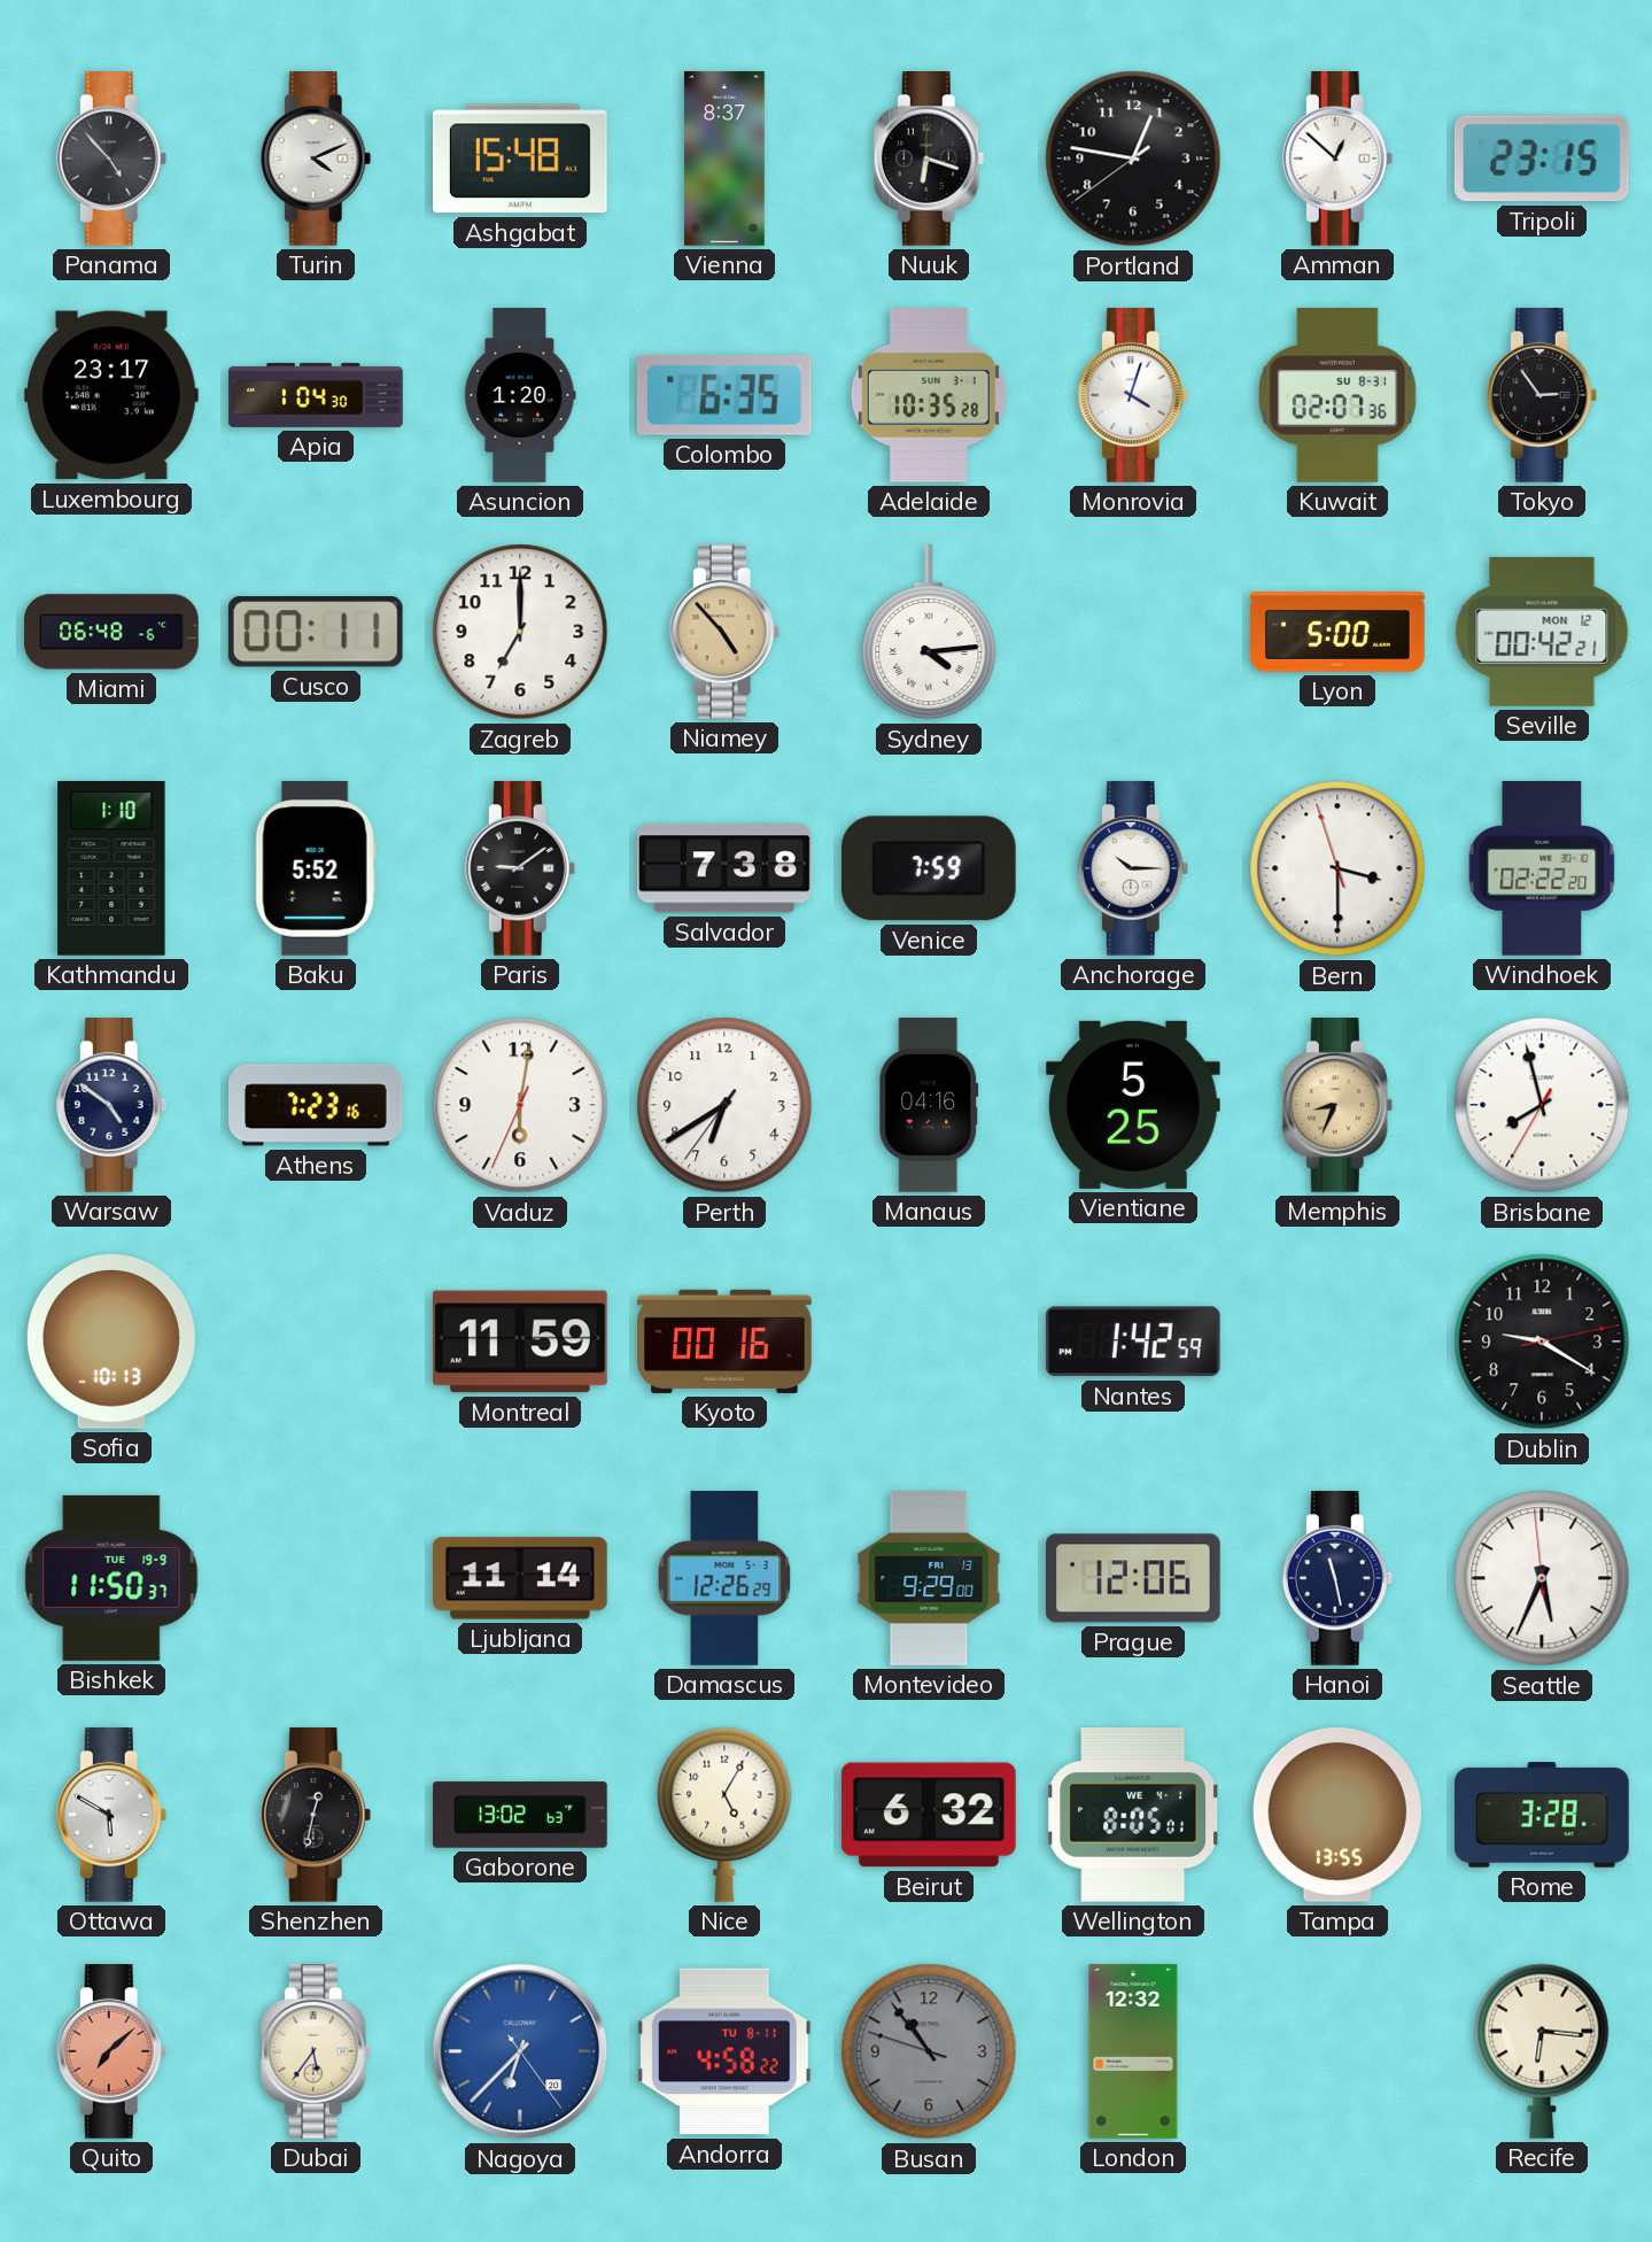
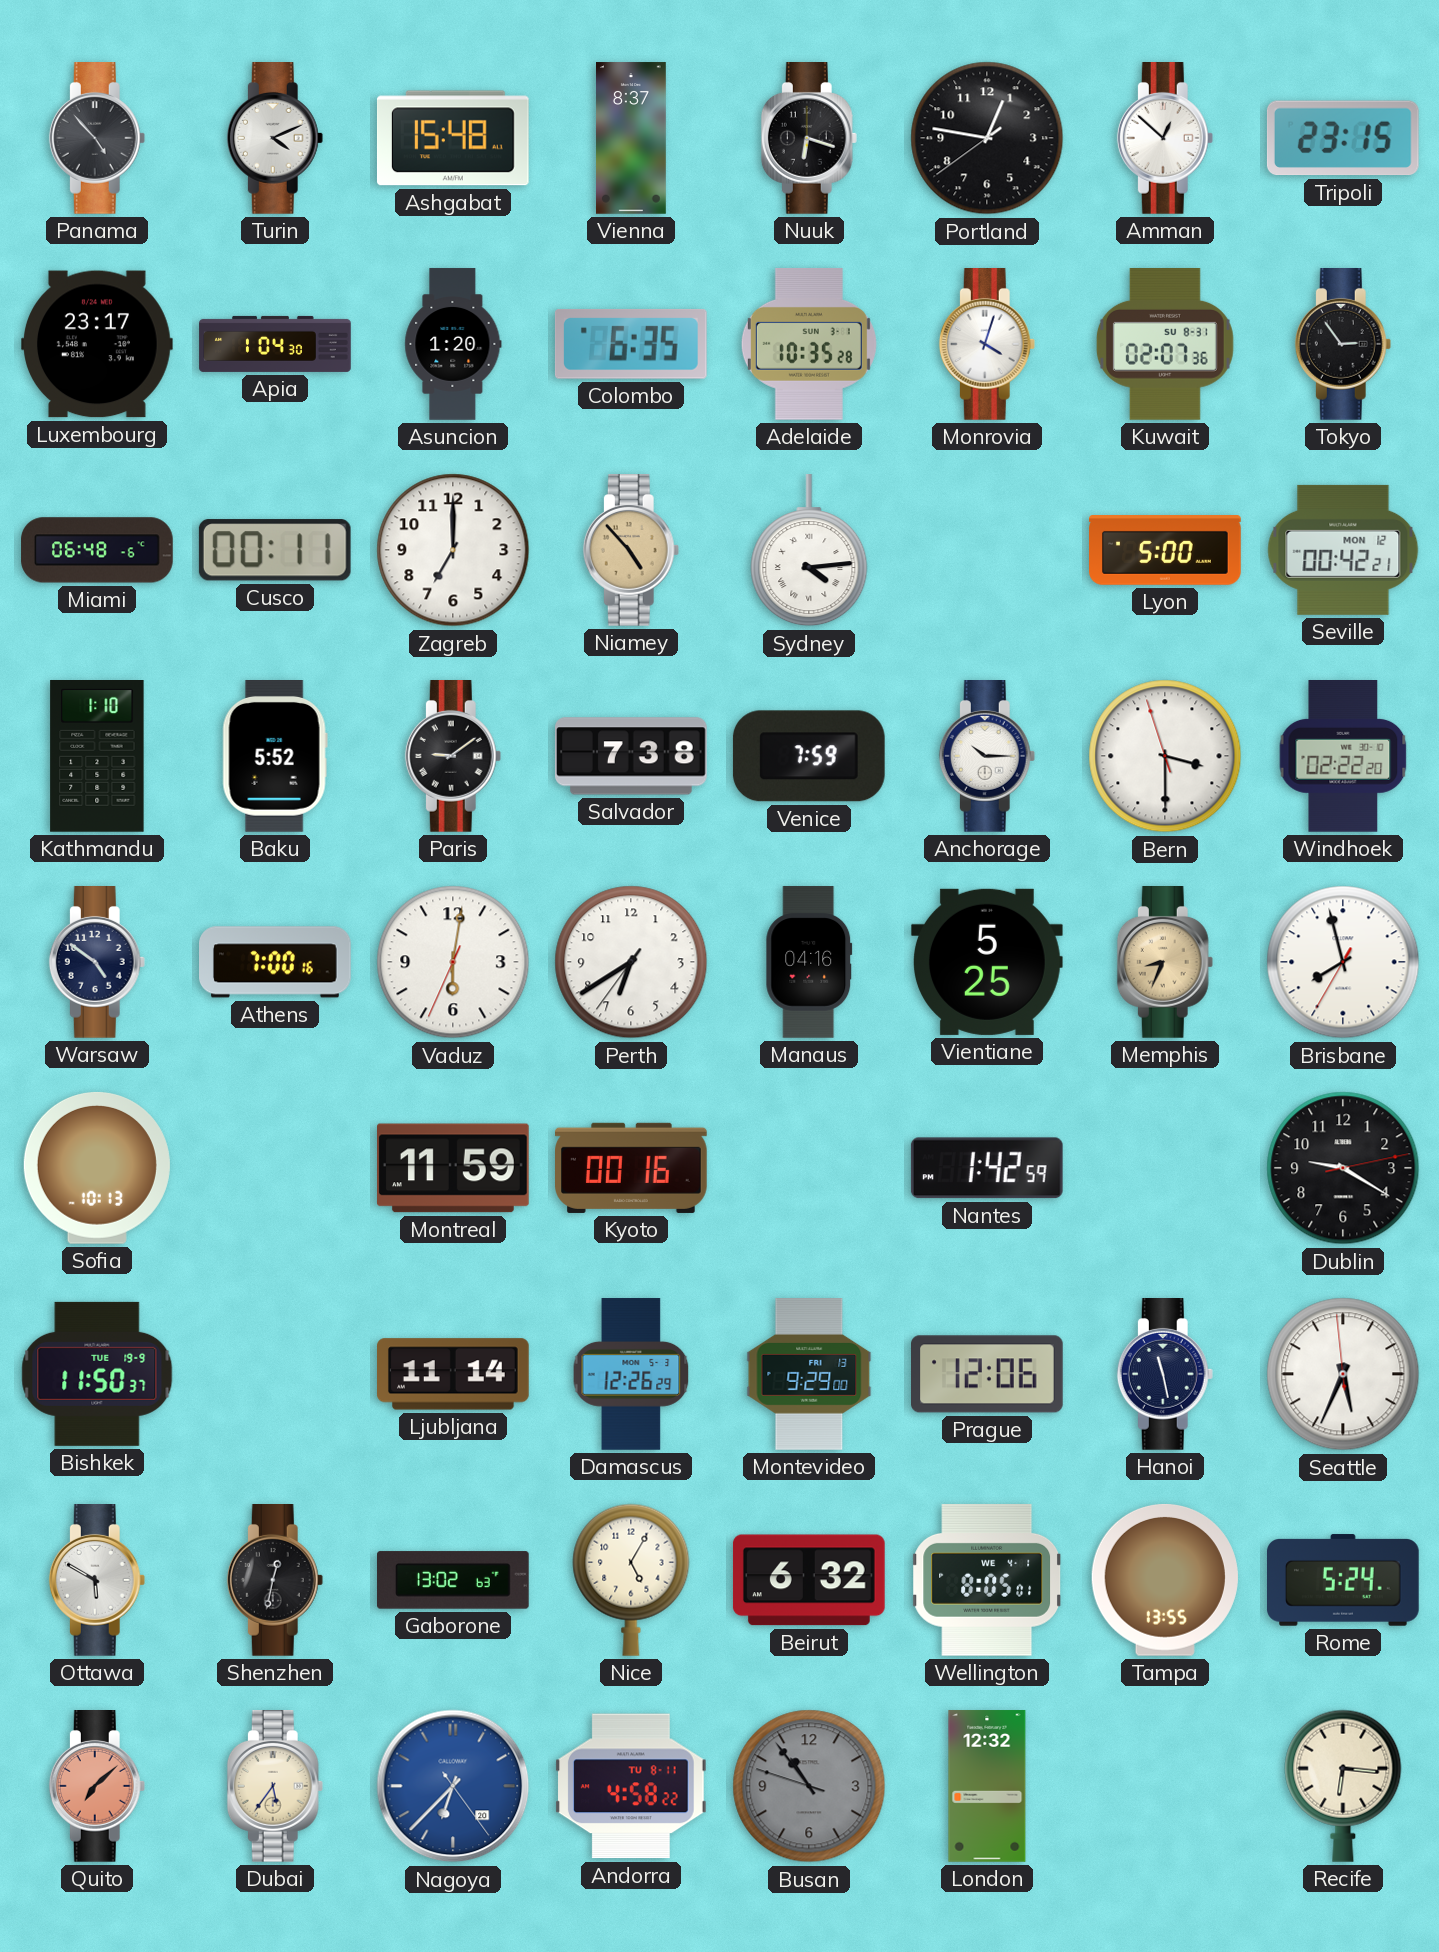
Athens: 7:23 -> 7:00
Rome: 3:28 -> 5:24
